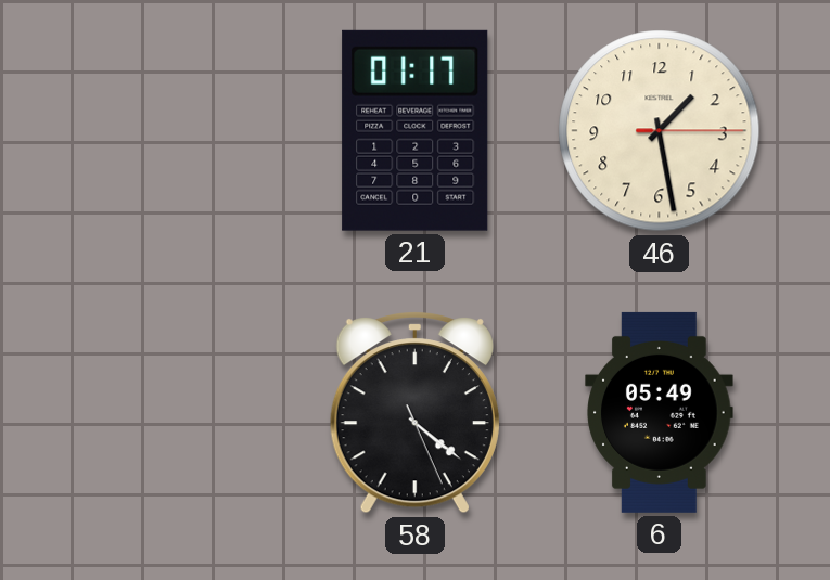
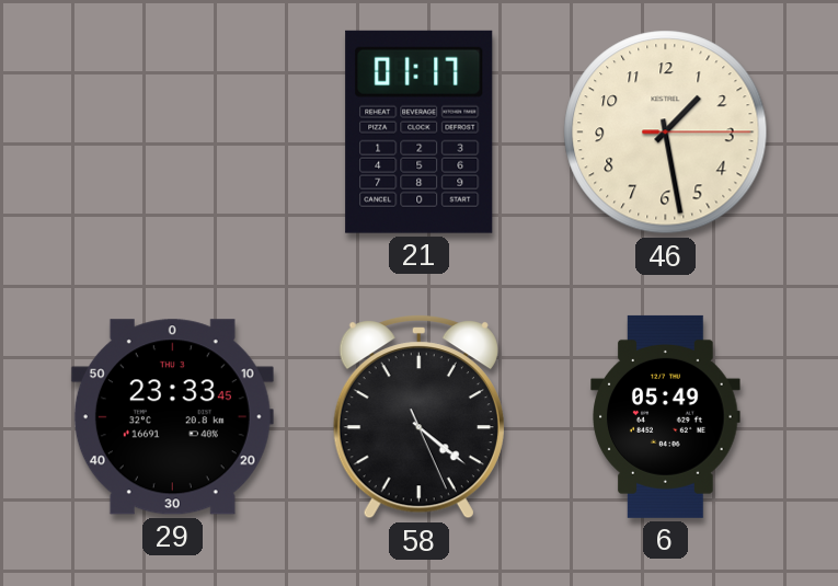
29: none -> 23:33
